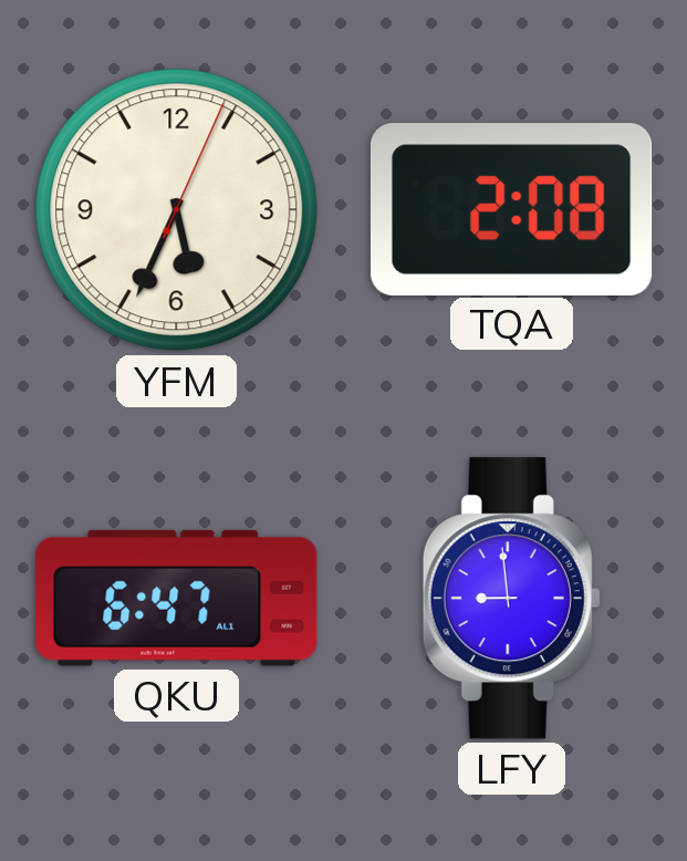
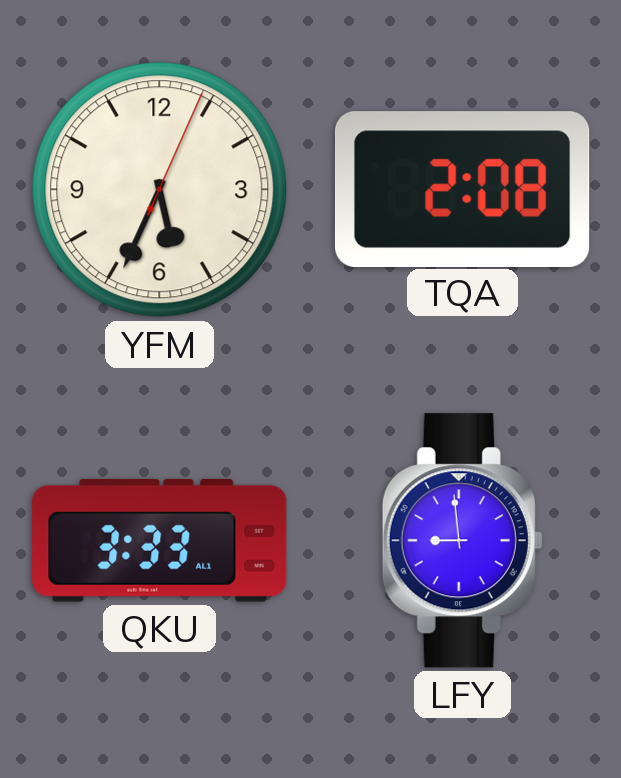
QKU: 6:47 -> 3:33
